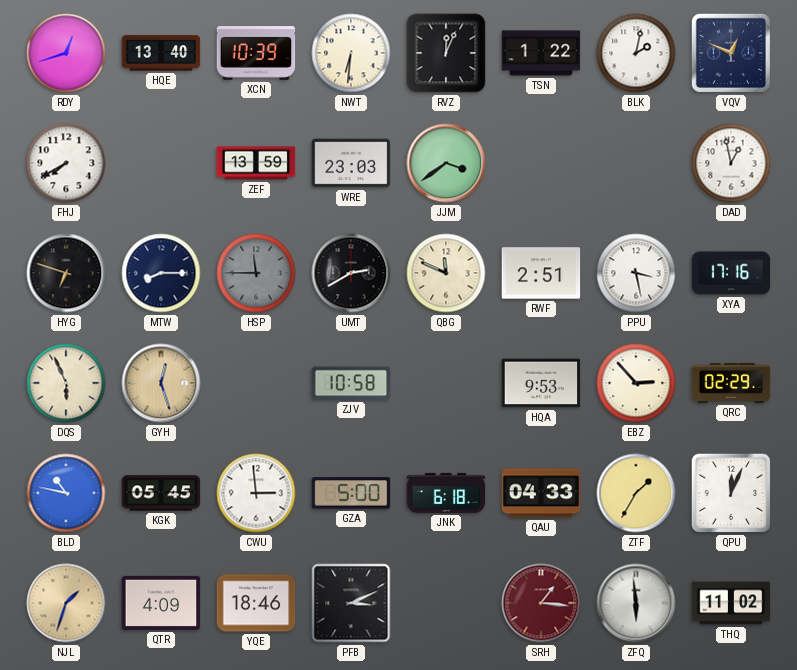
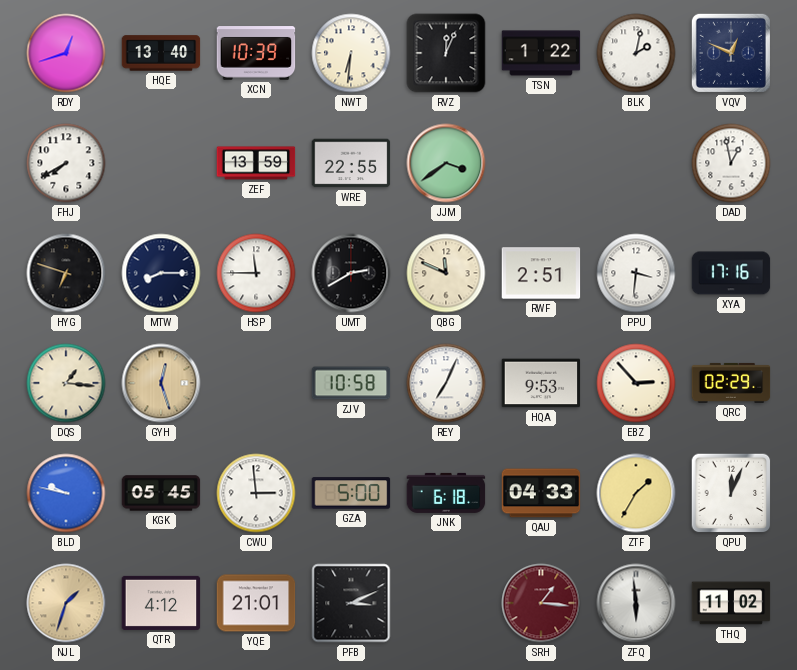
WRE: 23:03 -> 22:55
HSP dial: grey -> white
PPU: 3:28 -> 3:31
DQS: 5:56 -> 1:16
REY: none -> 7:04
BLD: 10:47 -> 9:47
QTR: 4:09 -> 4:12
YQE: 18:46 -> 21:01
